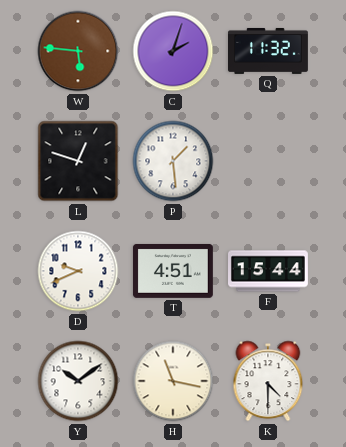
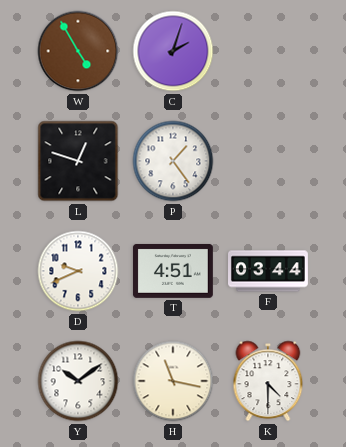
W: 5:46 -> 4:55
Q: 11:32 -> none
P: 1:29 -> 1:24
F: 15:44 -> 03:44
